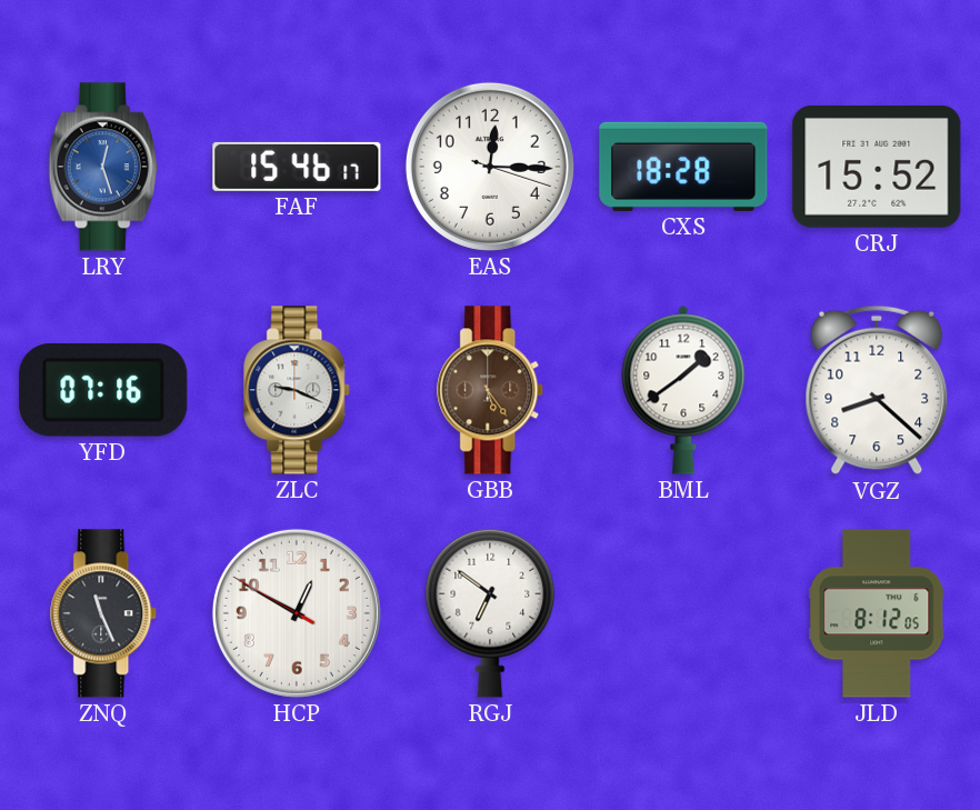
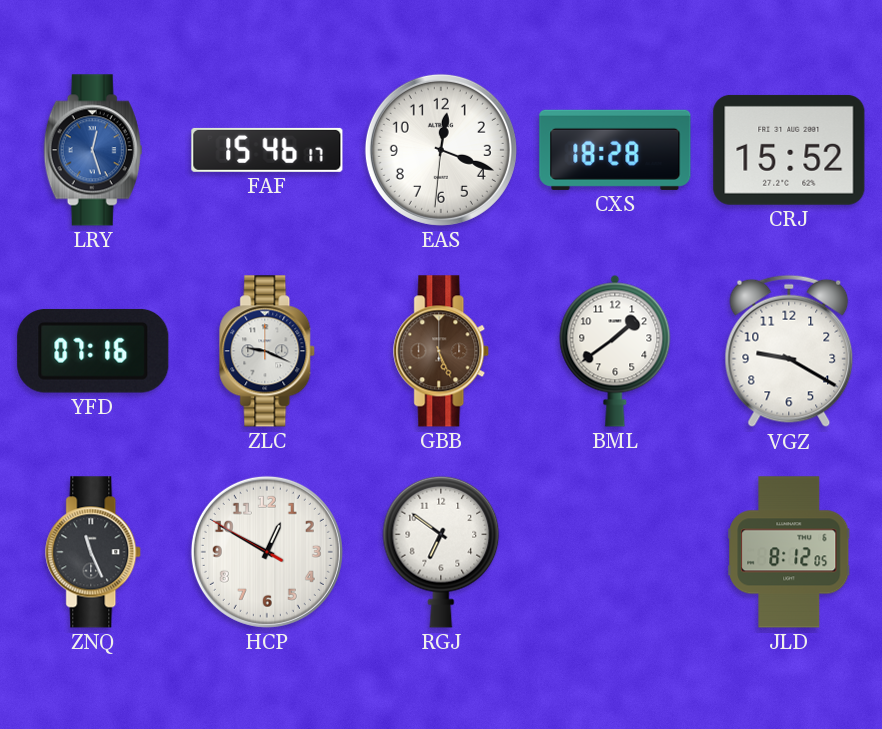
EAS: 12:15 -> 12:18
GBB: 5:24 -> 5:26
VGZ: 8:22 -> 9:20
